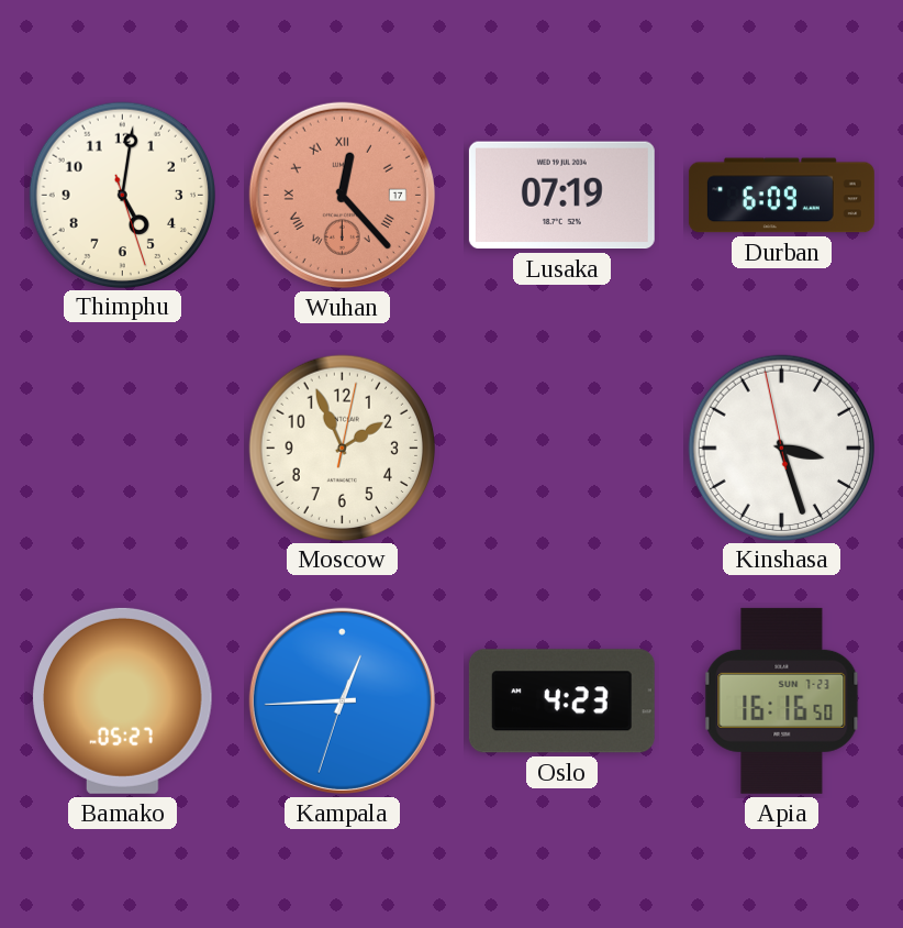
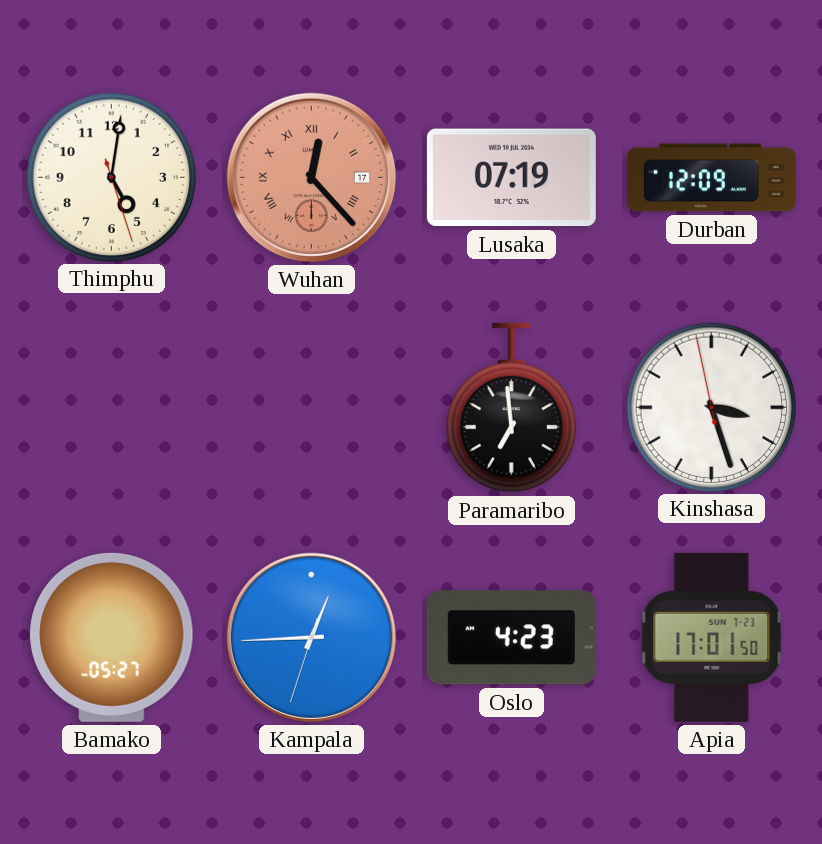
Durban: 6:09 -> 12:09
Moscow: 1:56 -> none
Paramaribo: none -> 6:59
Apia: 16:16 -> 17:01
